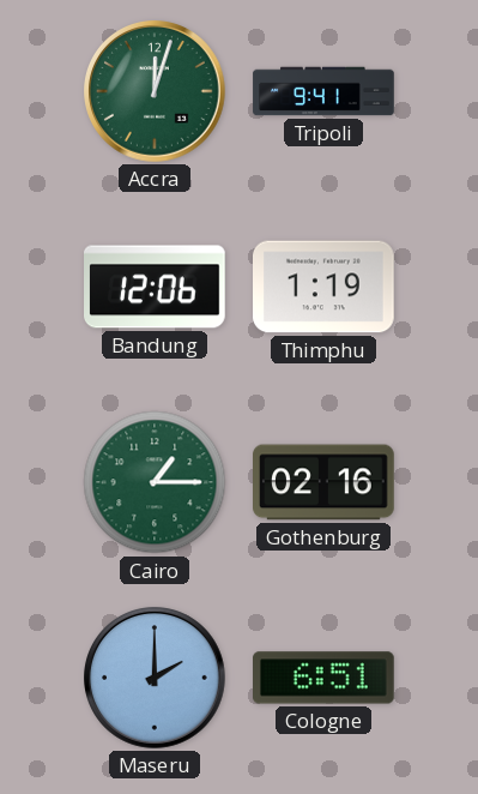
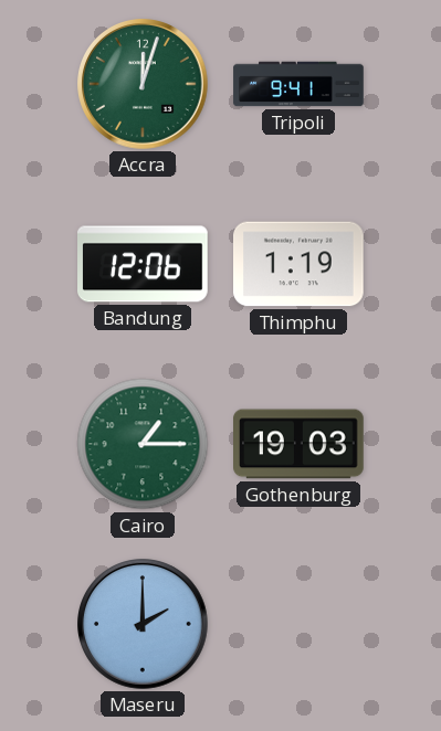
Gothenburg: 02:16 -> 19:03
Cologne: 6:51 -> none
